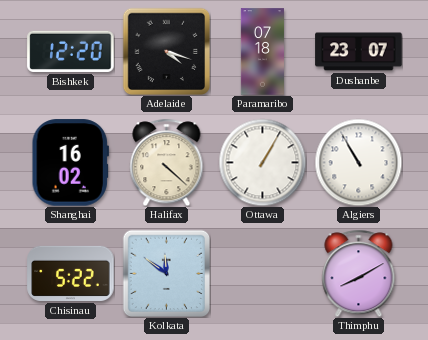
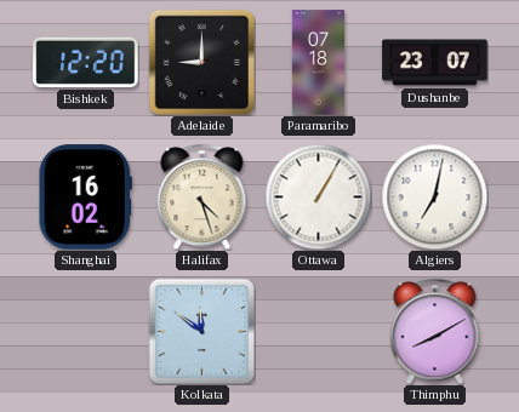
Adelaide: 4:18 -> 9:00
Halifax: 4:22 -> 4:27
Algiers: 10:55 -> 7:02
Chisinau: 5:22 -> none
